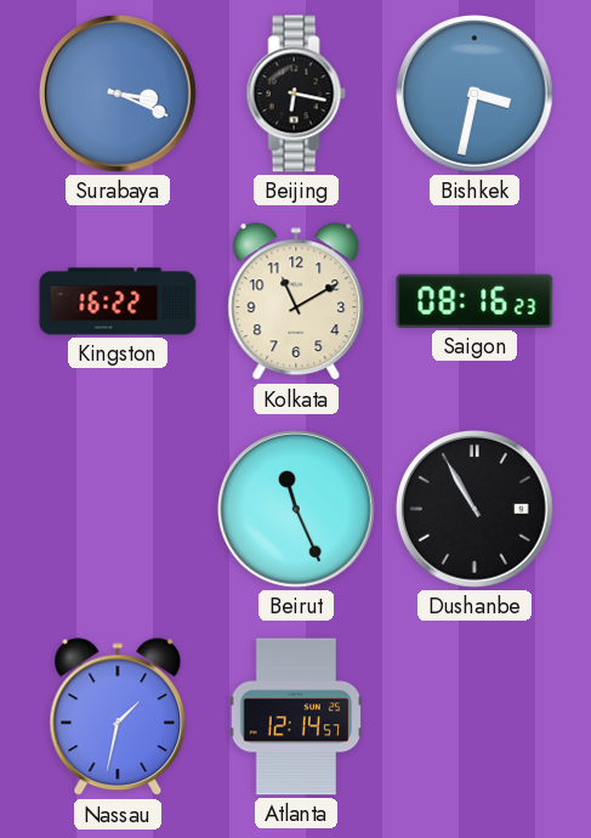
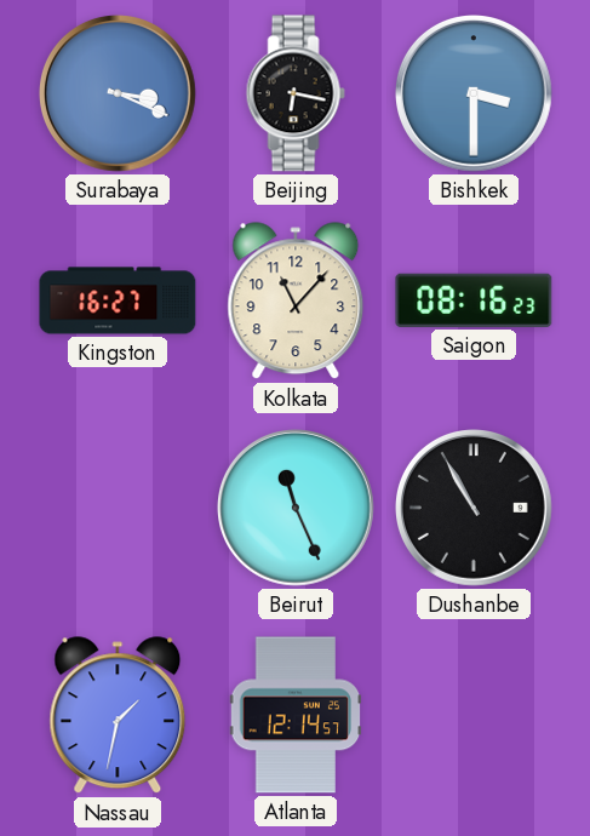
Bishkek: 3:32 -> 3:30
Kingston: 16:22 -> 16:27
Kolkata: 11:10 -> 11:07
